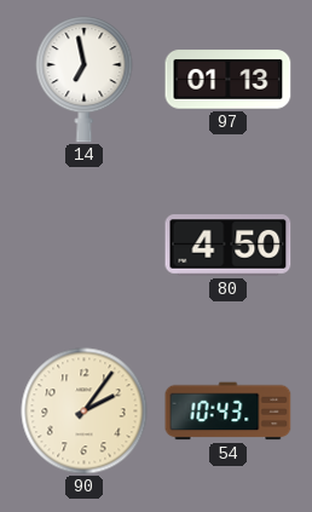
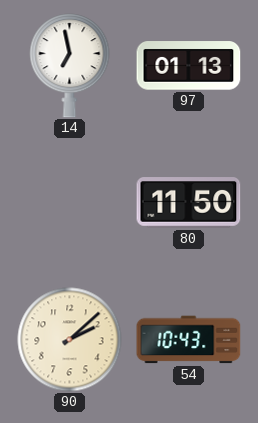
80: 4:50 -> 11:50
90: 2:06 -> 2:08
